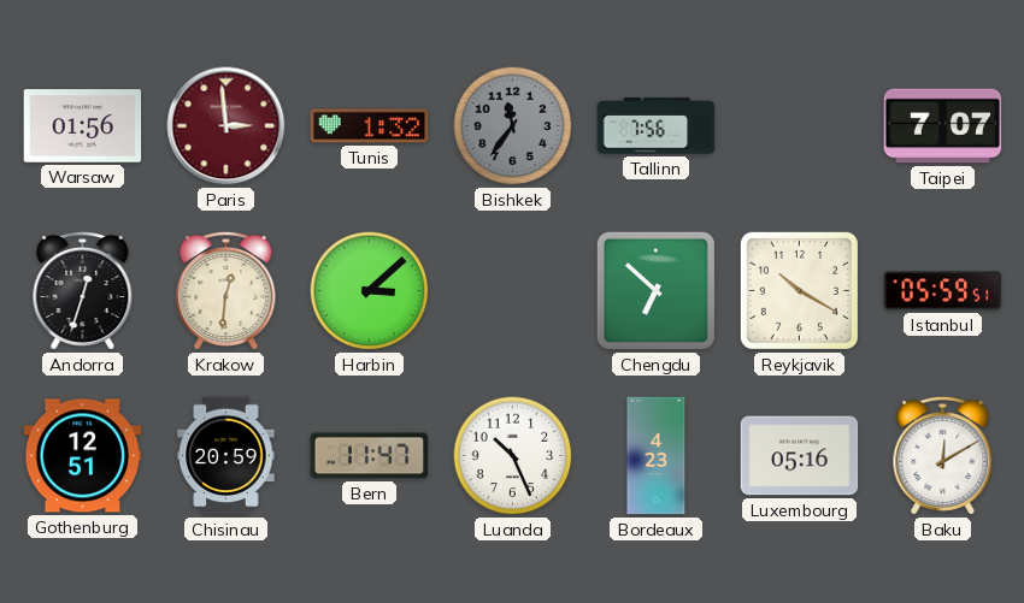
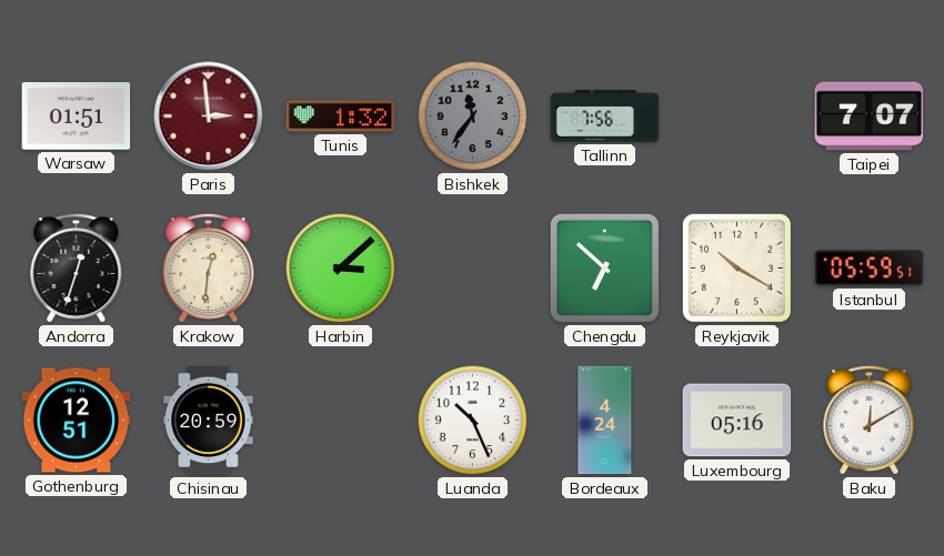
Warsaw: 01:56 -> 01:51
Bern: 11:47 -> none
Bordeaux: 4:23 -> 4:24
